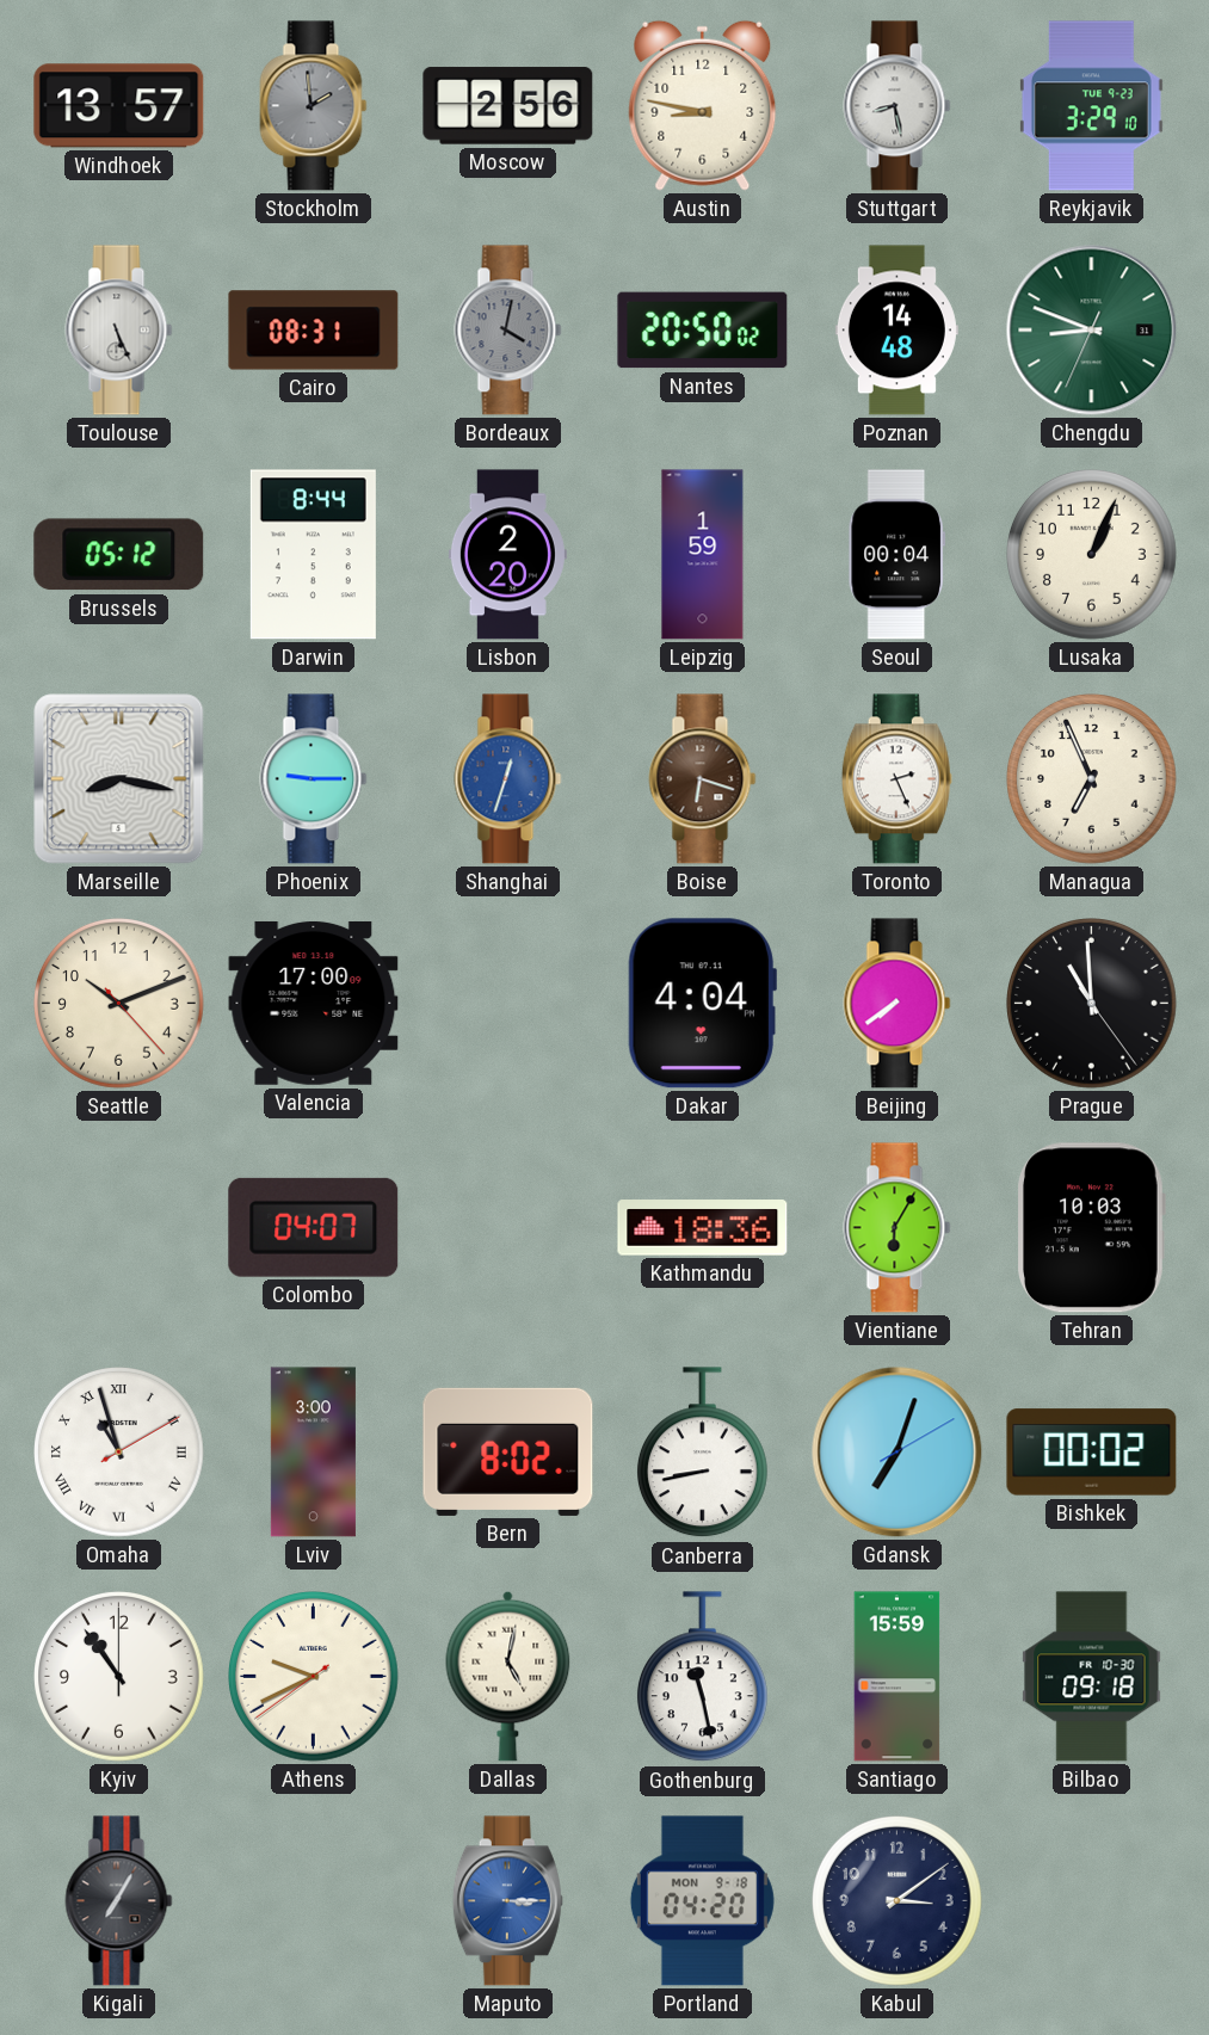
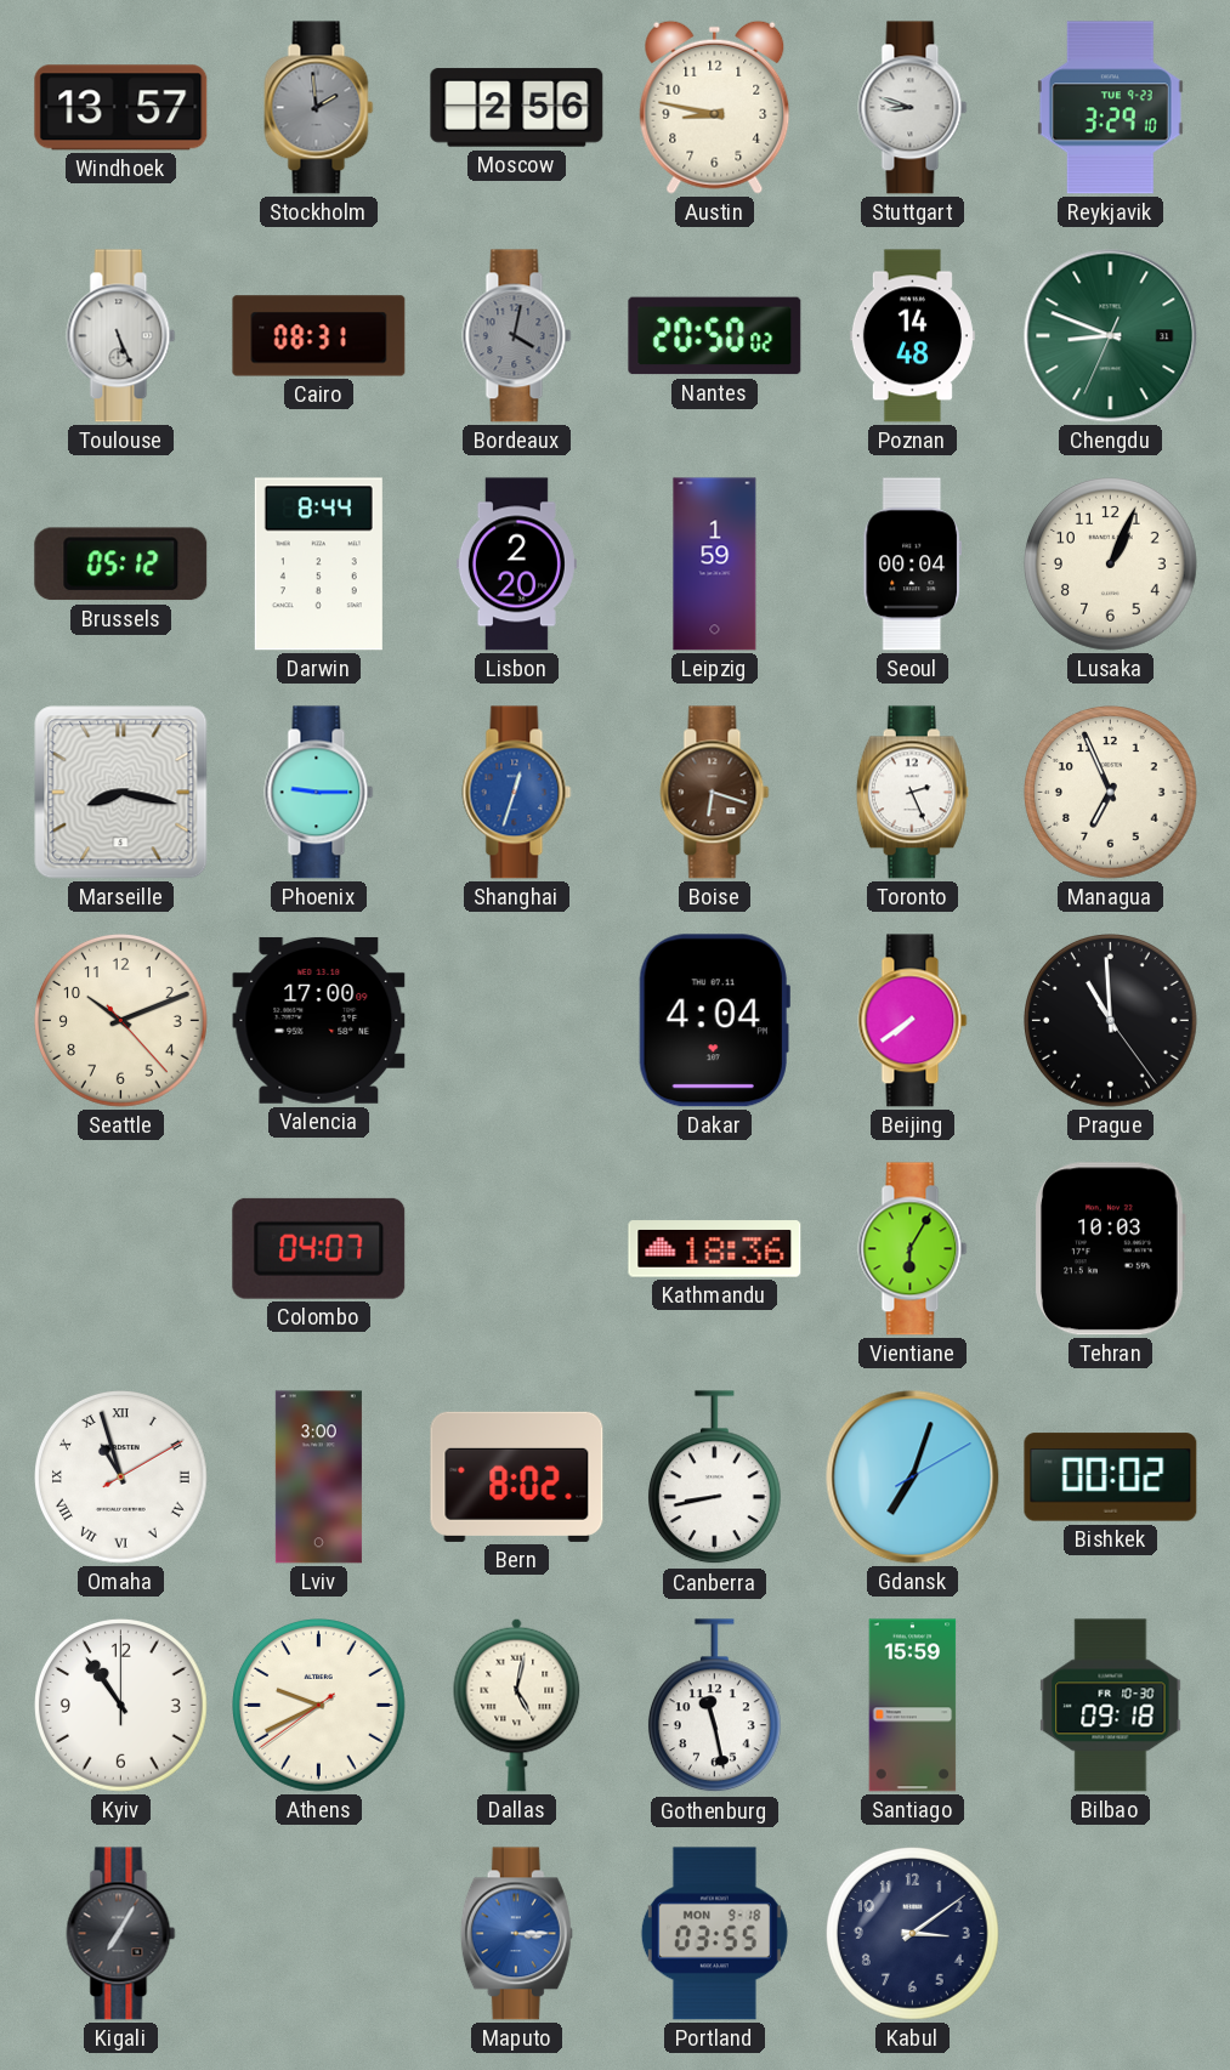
Stuttgart: 8:28 -> 8:48
Portland: 04:20 -> 03:55
